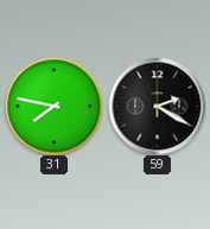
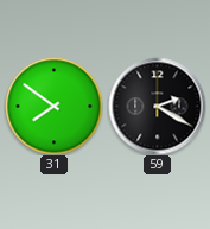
31: 7:47 -> 7:51
